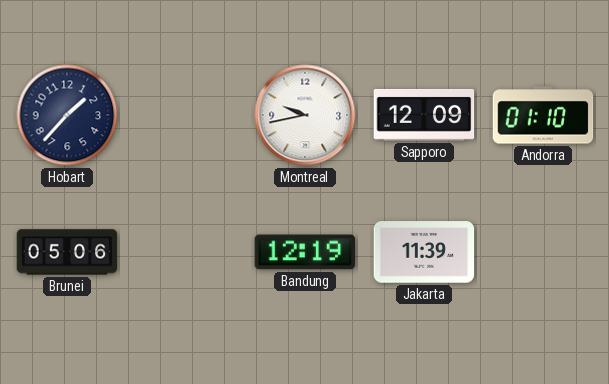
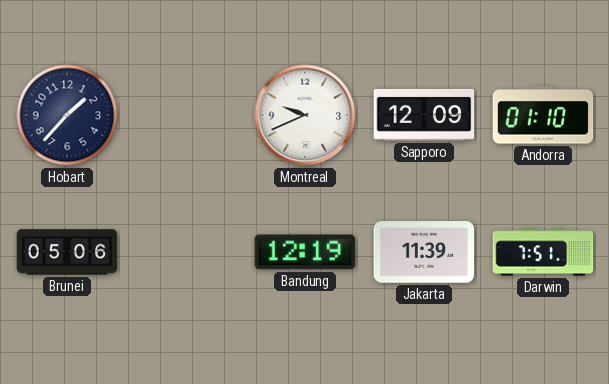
Montreal: 9:43 -> 9:41
Darwin: none -> 7:51
